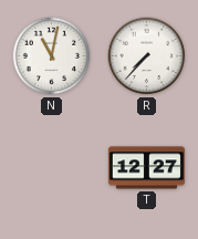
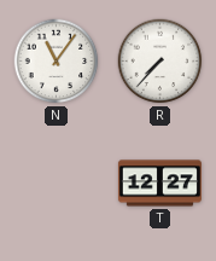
N: 11:02 -> 11:06
